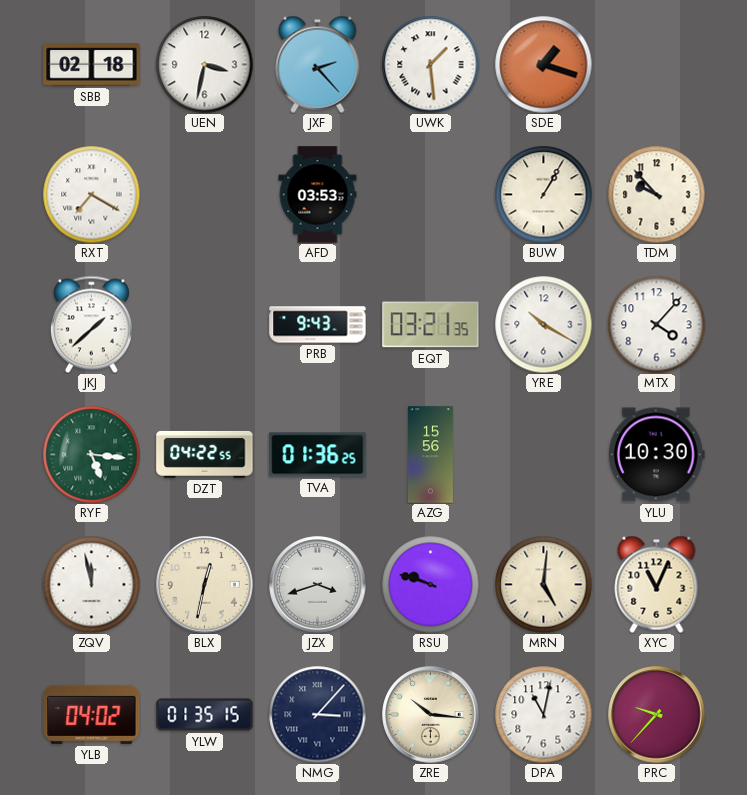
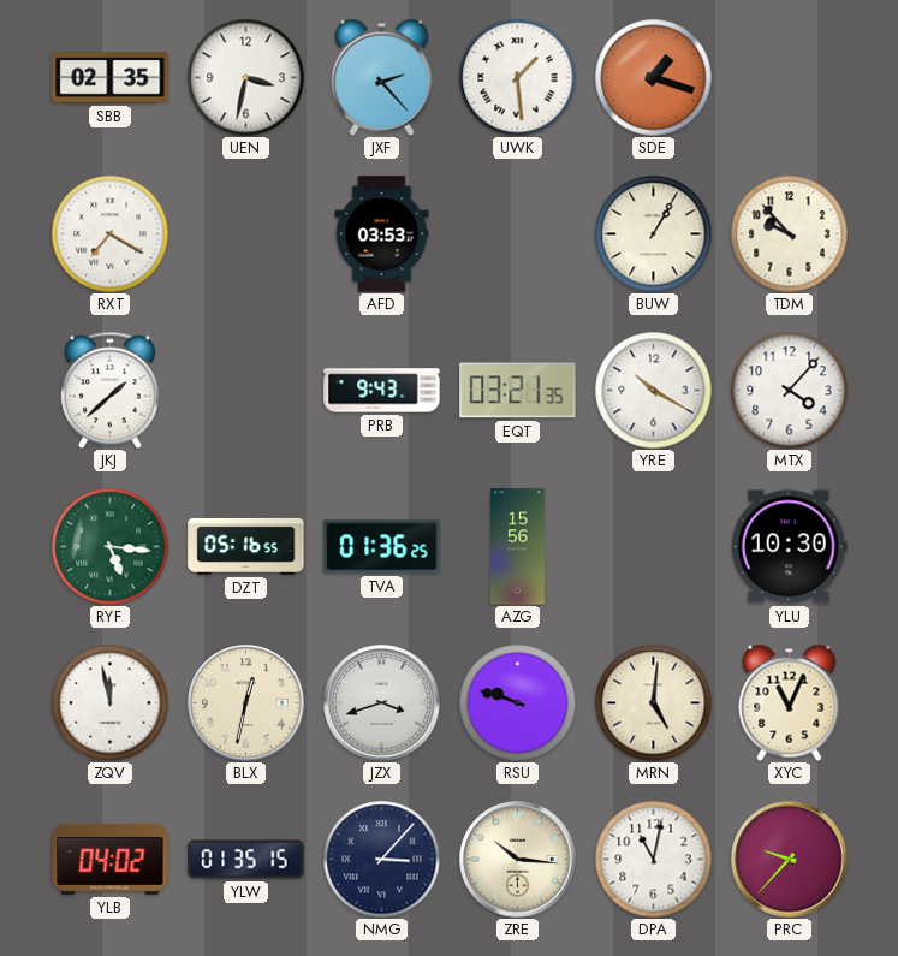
SBB: 02:18 -> 02:35
DZT: 04:22 -> 05:16
